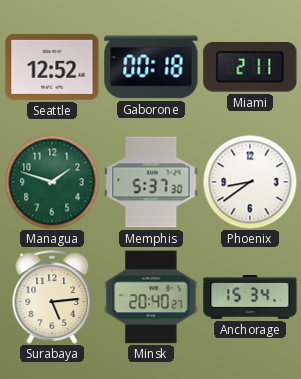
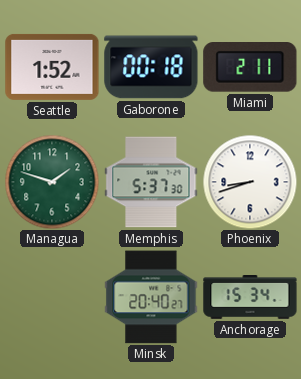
Seattle: 12:52 -> 1:52
Phoenix: 8:39 -> 8:42
Surabaya: 5:14 -> none
